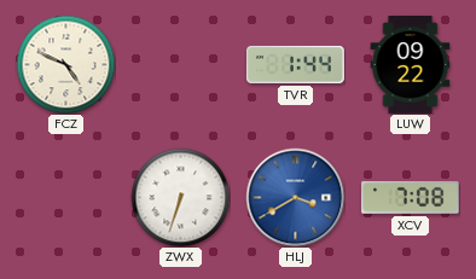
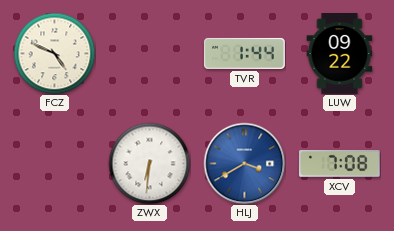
ZWX: 6:33 -> 6:31
